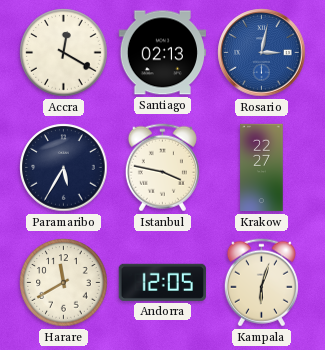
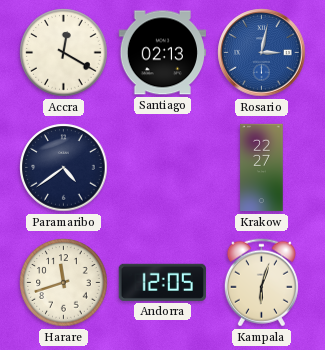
Paramaribo: 5:35 -> 4:39
Istanbul: 3:47 -> none
Harare: 11:40 -> 11:42
